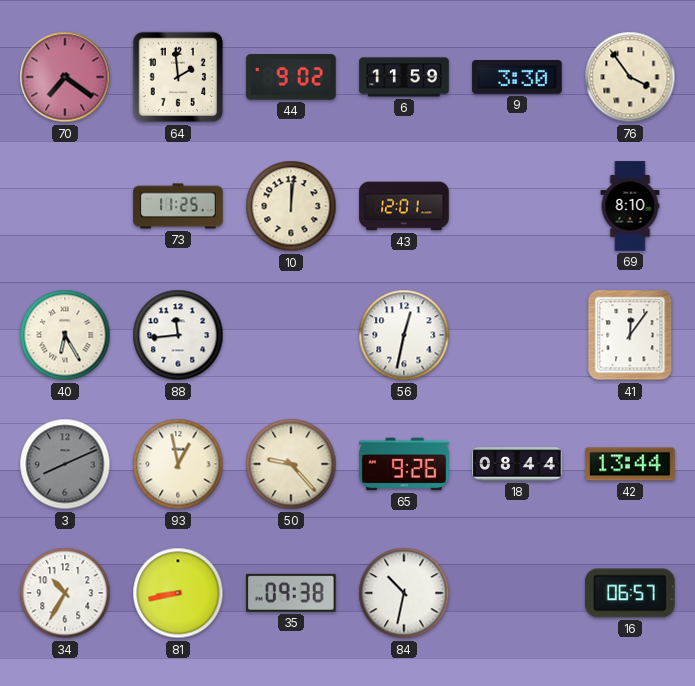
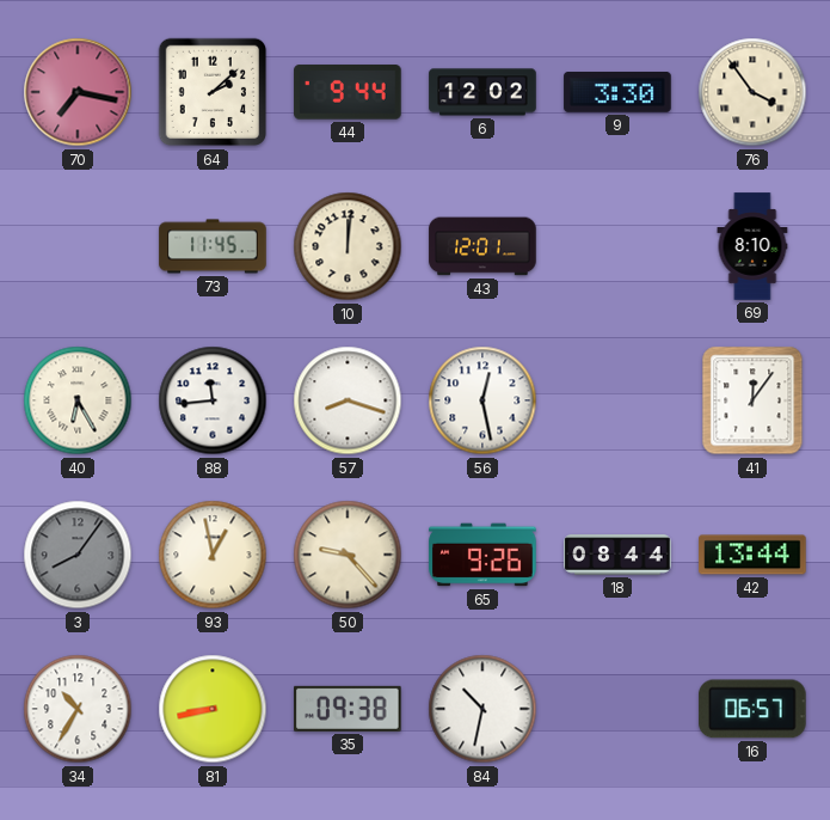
70: 7:21 -> 7:17
64: 1:59 -> 2:08
44: 9:02 -> 9:44
6: 11:59 -> 12:02
73: 11:25 -> 11:45
57: none -> 8:18
56: 12:32 -> 12:28
3: 8:11 -> 8:06
